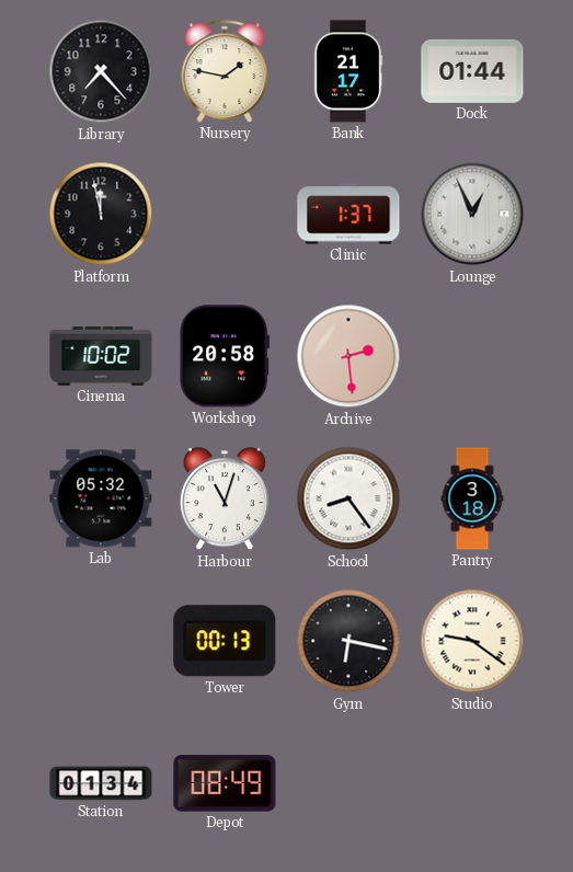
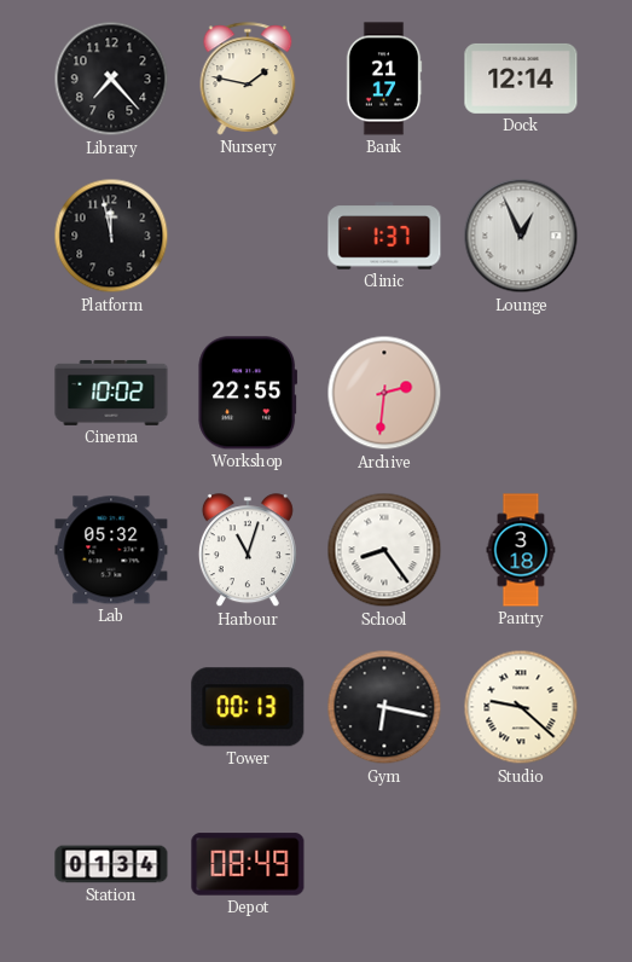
Dock: 01:44 -> 12:14
Workshop: 20:58 -> 22:55
Archive: 2:29 -> 2:31
Studio: 9:21 -> 9:22
